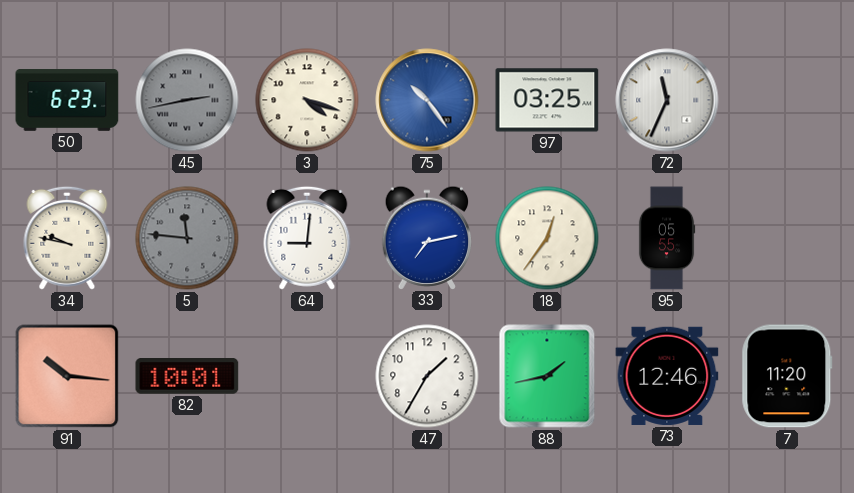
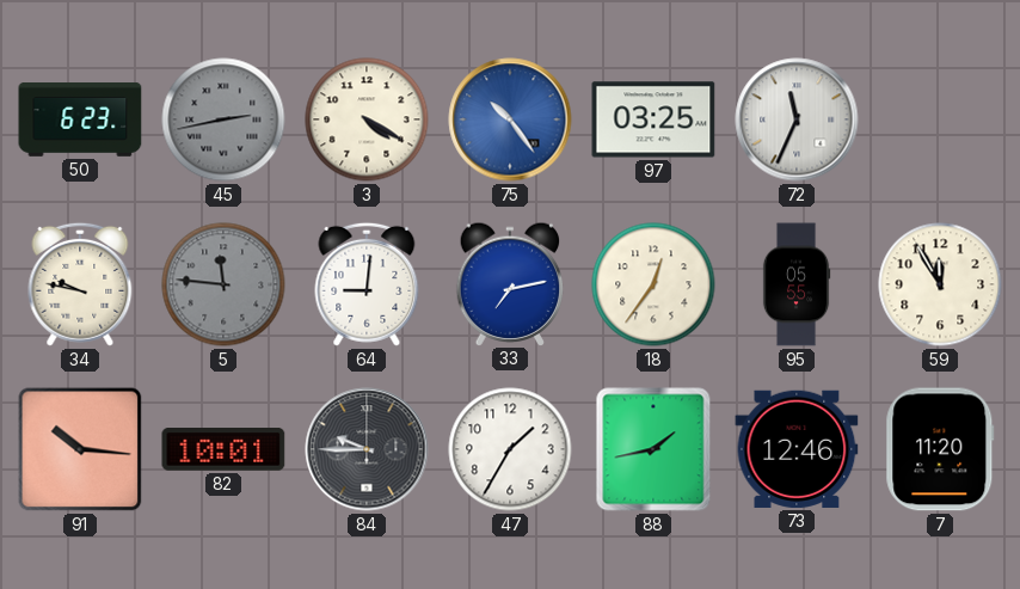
3: 4:18 -> 4:20
59: none -> 11:55
84: none -> 9:45
